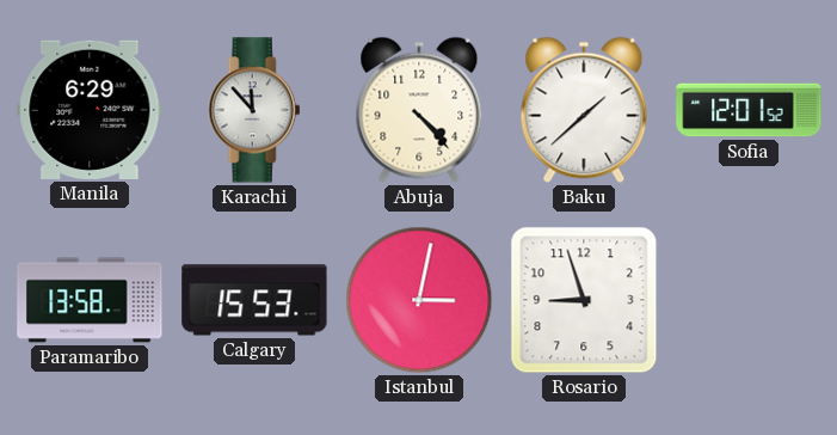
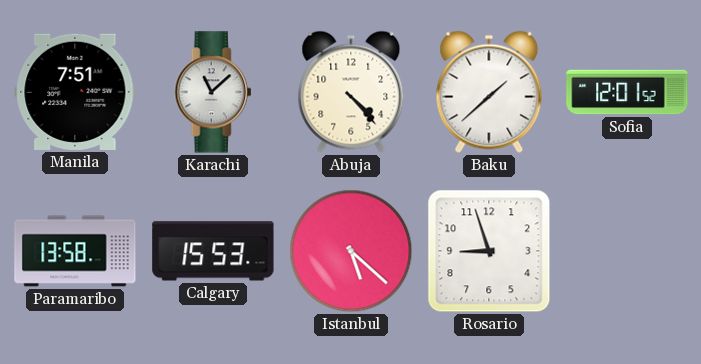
Manila: 6:29 -> 7:51
Karachi: 11:53 -> 11:08
Istanbul: 3:02 -> 5:22
